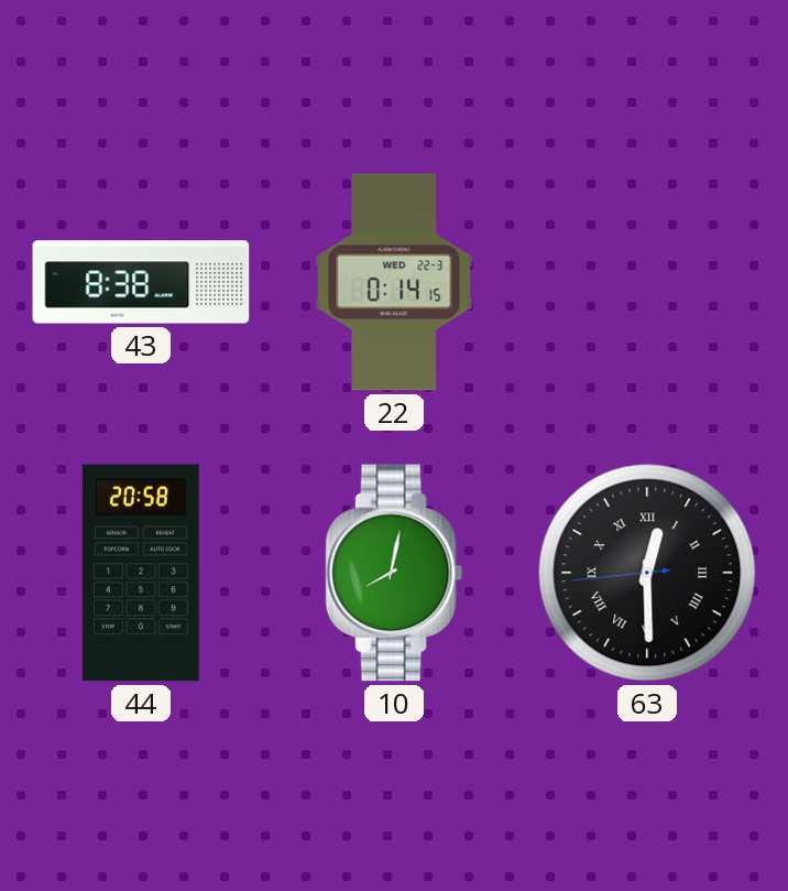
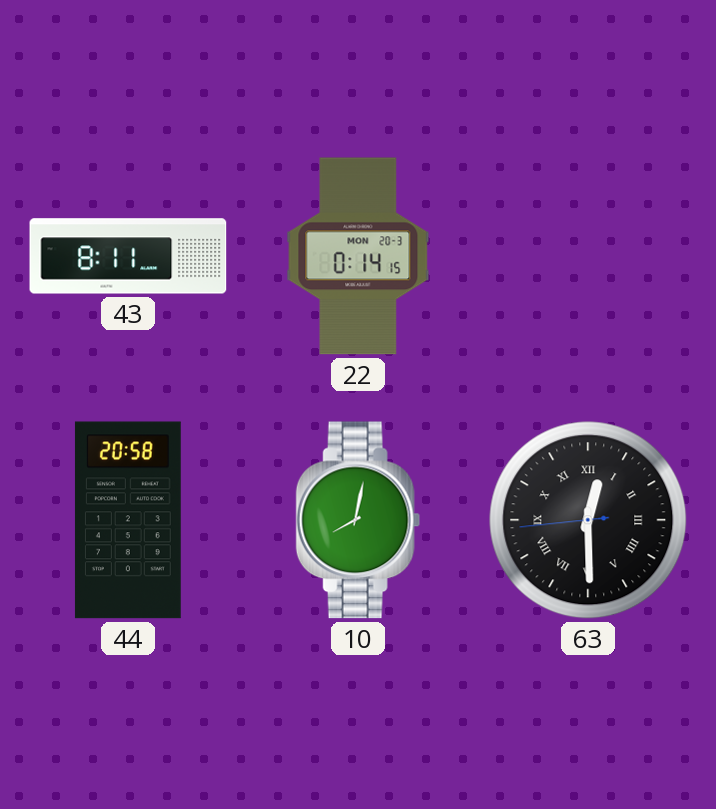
43: 8:38 -> 8:11
22 date: WED 22-3 -> MON 20-3
